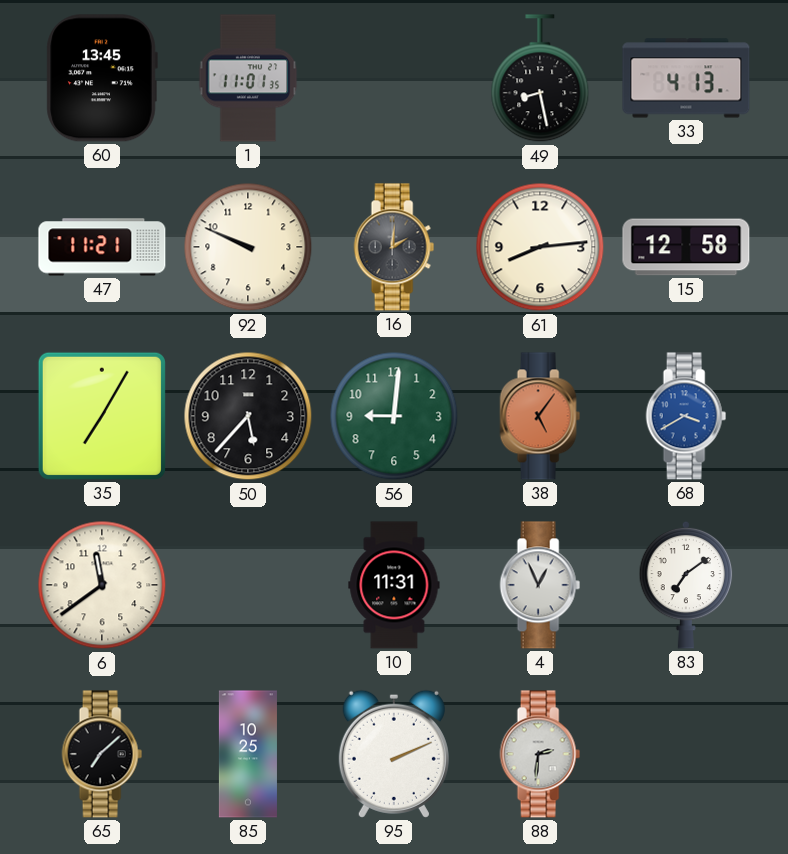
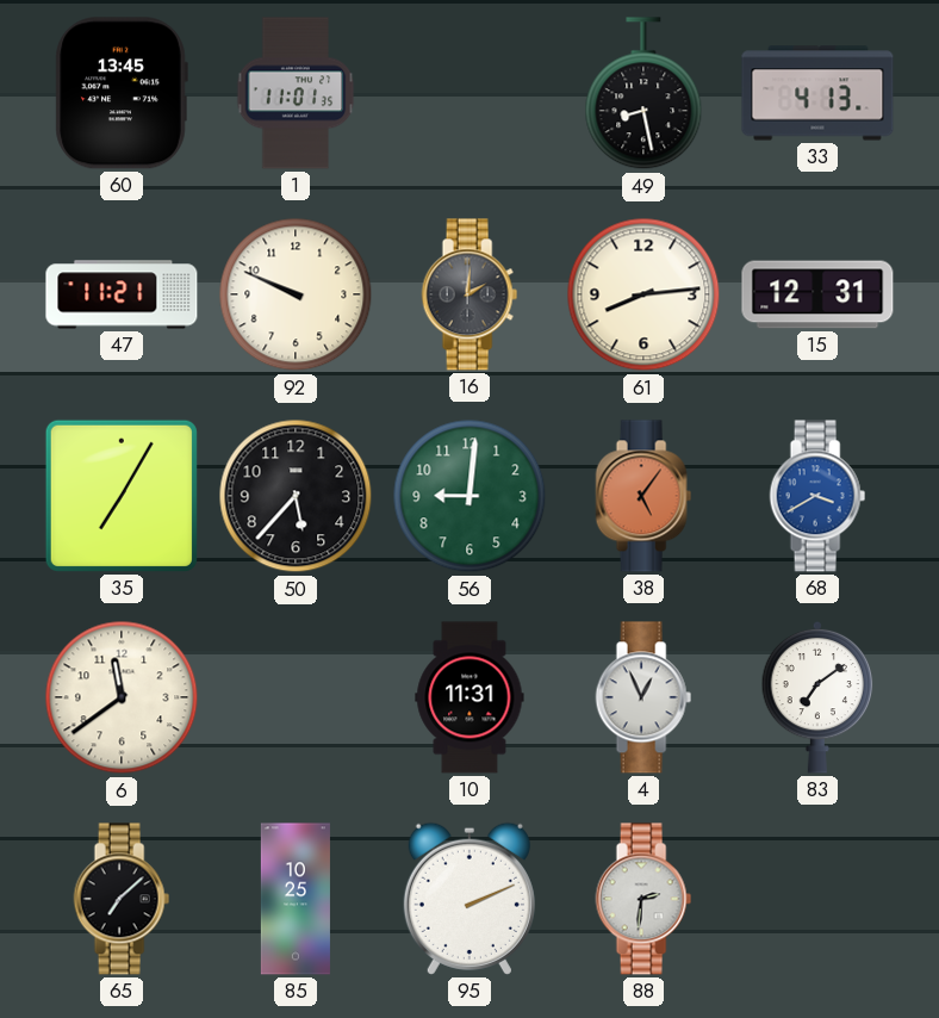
15: 12:58 -> 12:31
